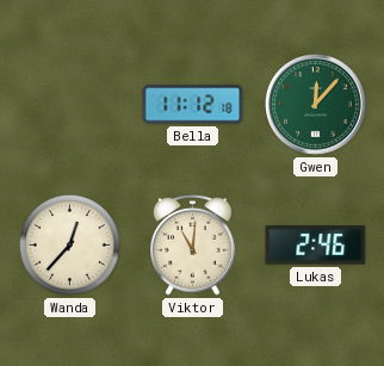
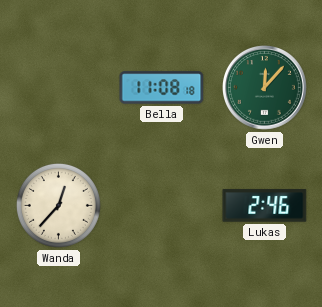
Bella: 11:12 -> 11:08
Viktor: 11:01 -> none
